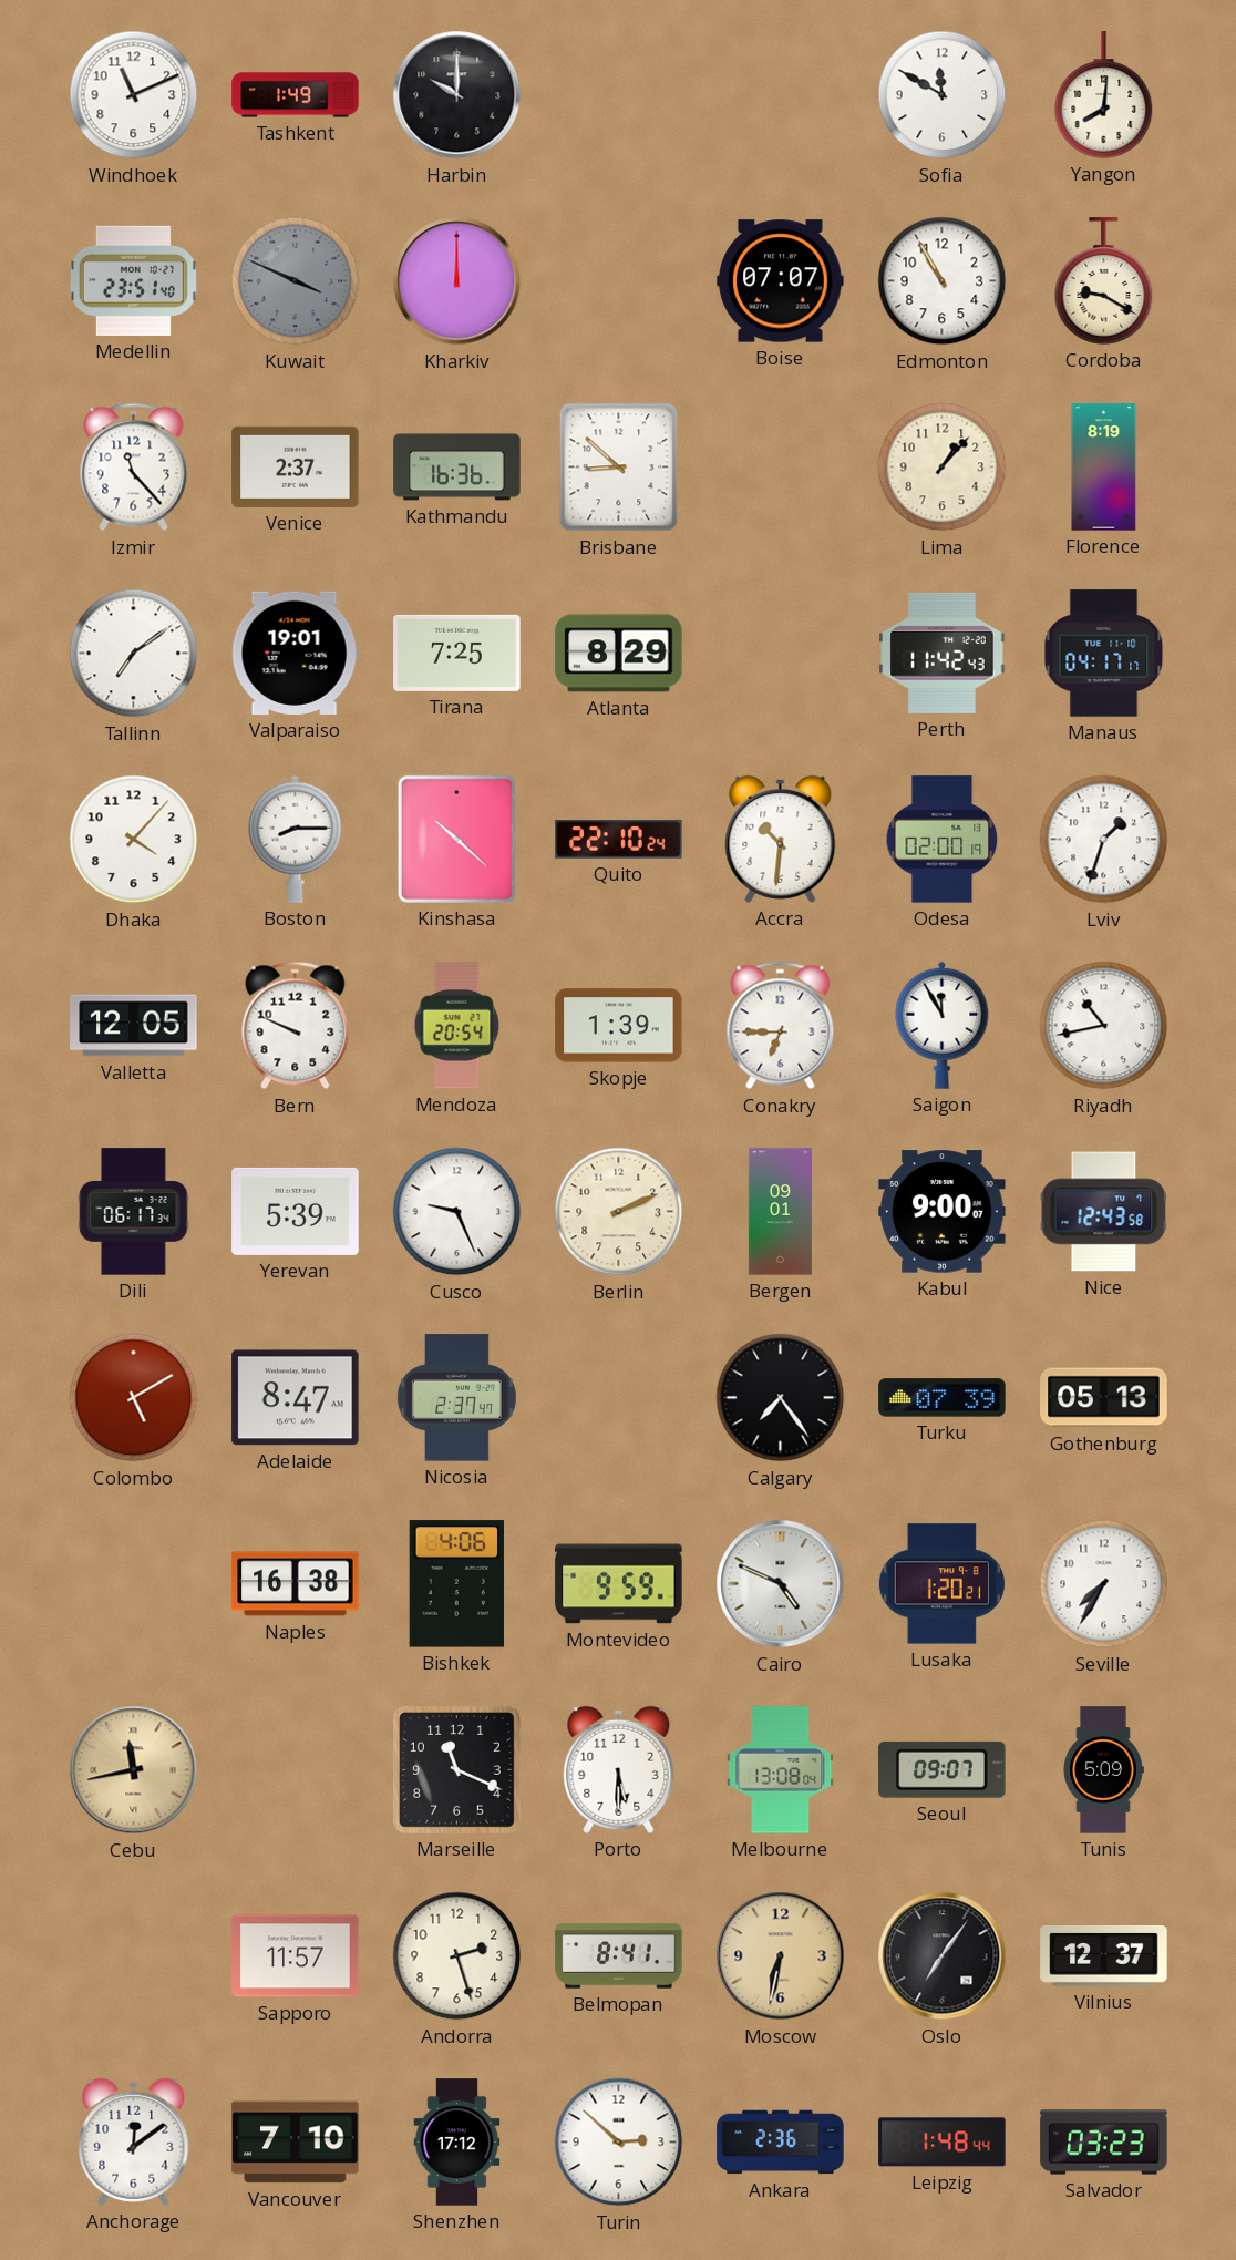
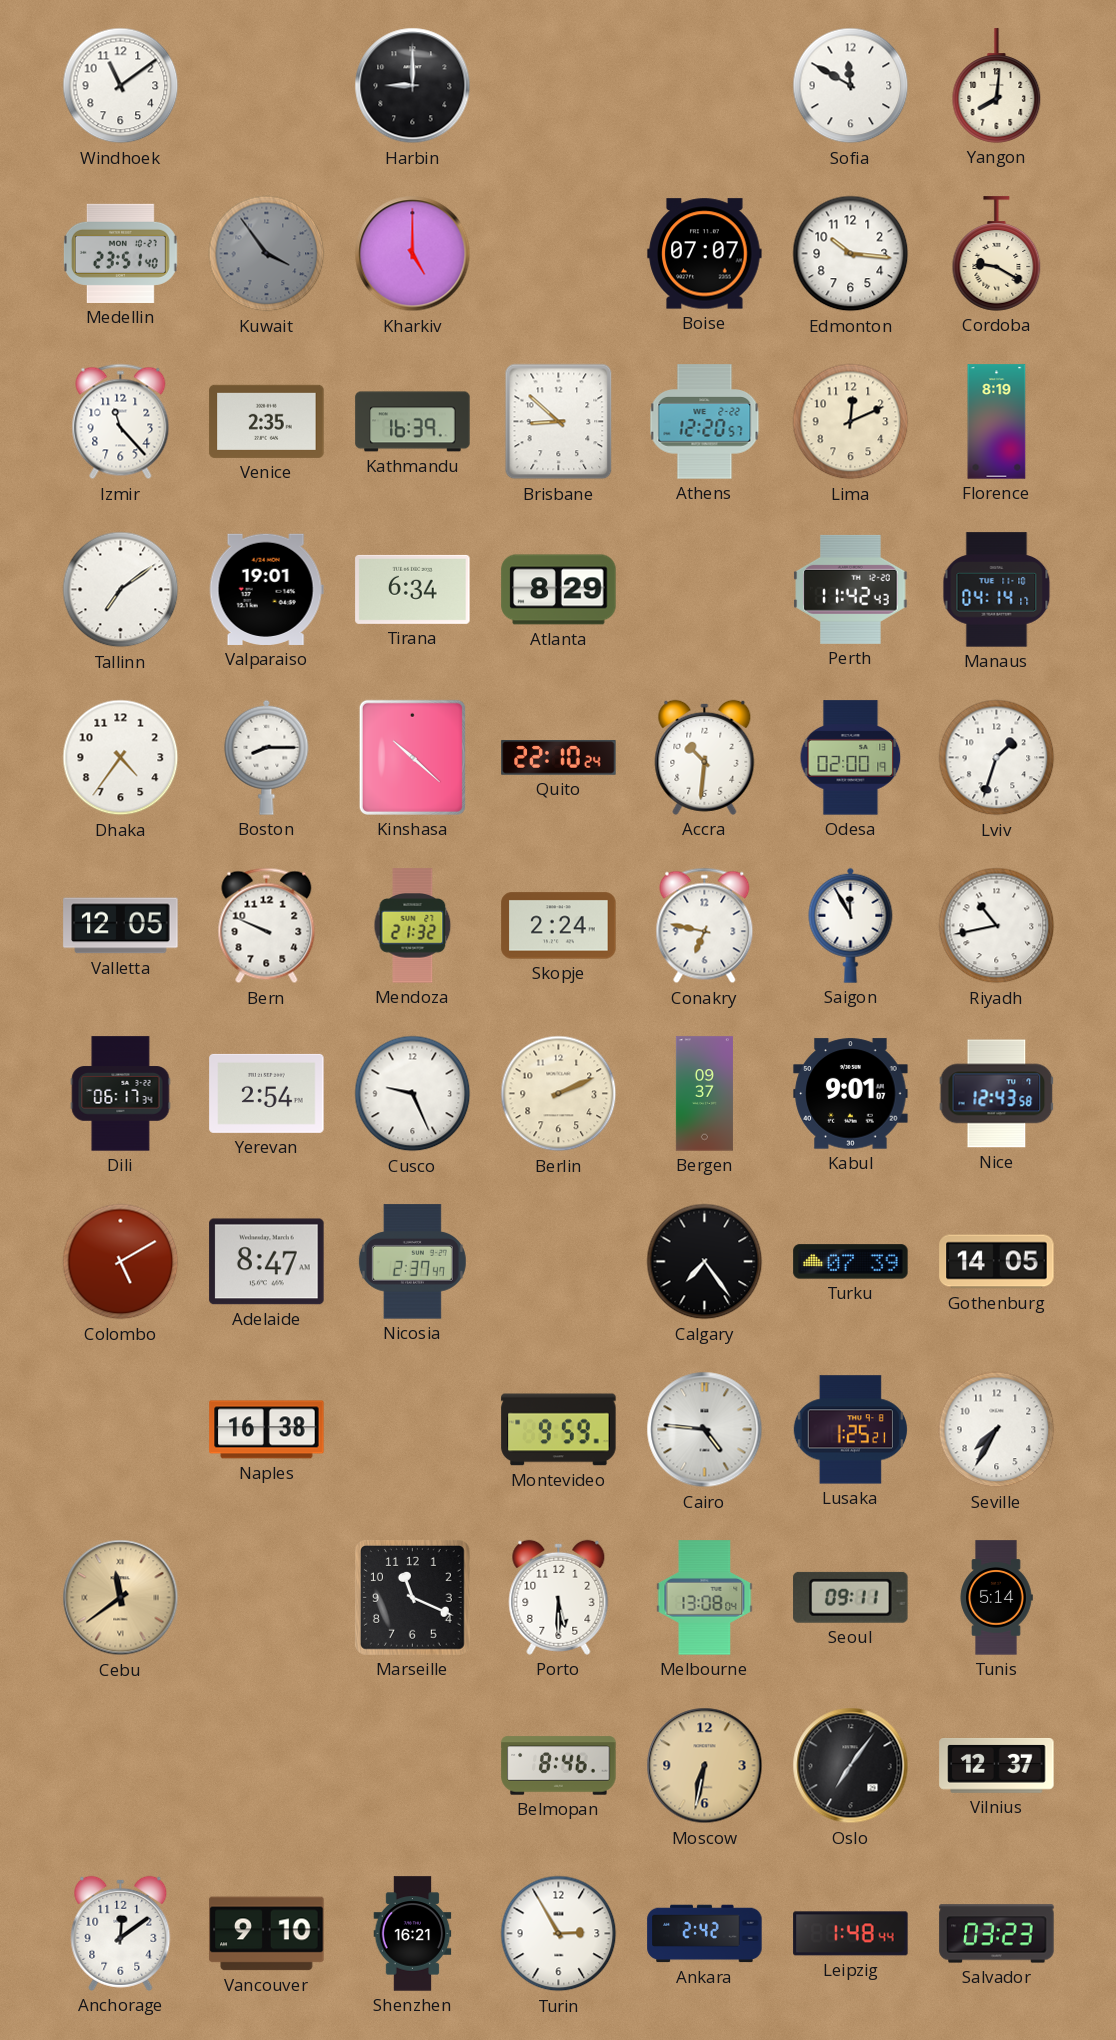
Windhoek: 11:11 -> 11:09
Tashkent: 1:49 -> none
Harbin: 10:00 -> 9:00
Kuwait: 3:49 -> 3:54
Kharkiv: 12:00 -> 5:00
Edmonton: 10:55 -> 10:16
Venice: 2:37 -> 2:35
Kathmandu: 16:36 -> 16:39
Athens: none -> 12:20
Lima: 1:07 -> 12:11
Tirana: 7:25 -> 6:34
Manaus: 04:17 -> 04:14
Dhaka: 4:07 -> 4:36
Mendoza: 20:54 -> 21:32
Skopje: 1:39 -> 2:24
Conakry: 6:45 -> 6:47
Yerevan: 5:39 -> 2:54
Bergen: 09:01 -> 09:37
Kabul: 9:00 -> 9:01
Gothenburg: 05:13 -> 14:05
Bishkek: 4:06 -> none
Cairo: 4:49 -> 4:46
Lusaka: 1:20 -> 1:25
Cebu: 11:43 -> 11:39
Seoul: 09:07 -> 09:11
Tunis: 5:09 -> 5:14
Sapporo: 11:57 -> none
Andorra: 2:27 -> none
Belmopan: 8:41 -> 8:46
Vancouver: 7:10 -> 9:10
Shenzhen: 17:12 -> 16:21
Turin: 2:52 -> 2:55
Ankara: 2:36 -> 2:42
